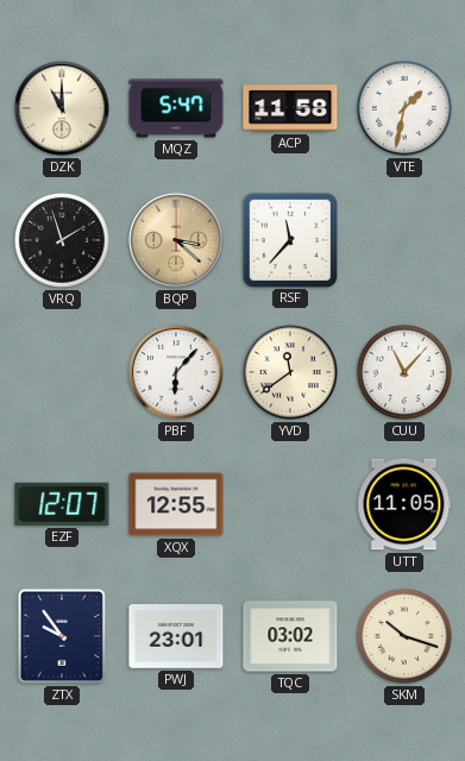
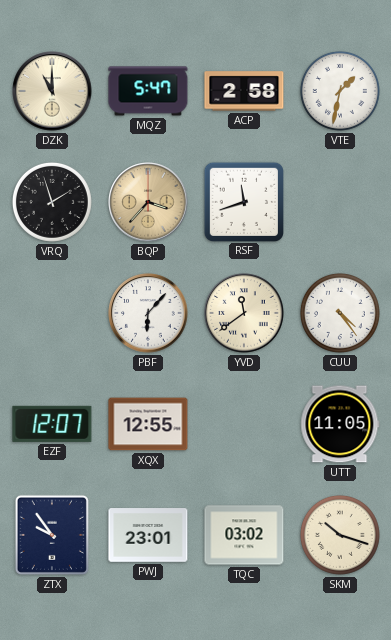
ACP: 11:58 -> 2:58
BQP: 3:22 -> 3:37
RSF: 11:37 -> 11:42
CUU: 11:07 -> 4:24
